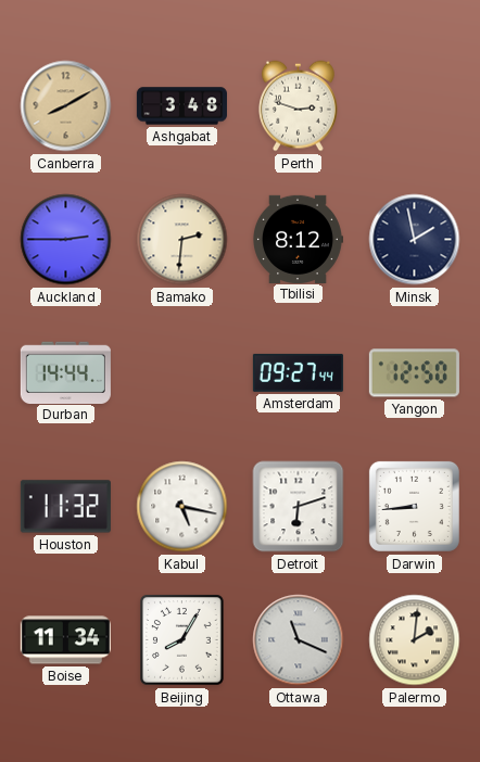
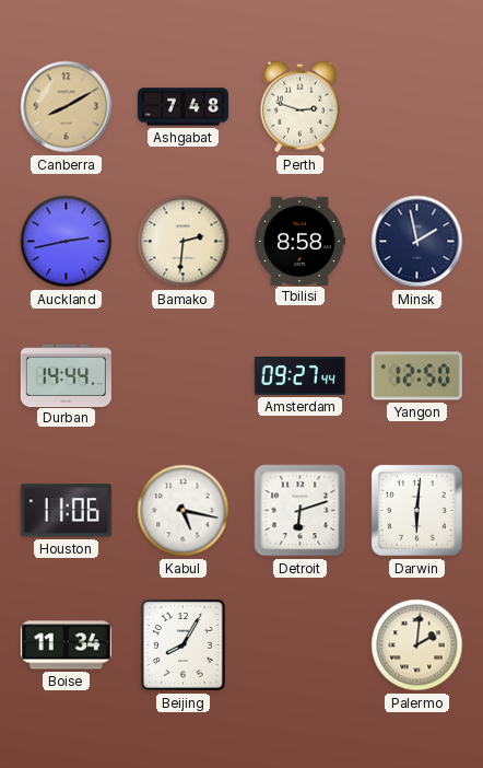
Ashgabat: 3:48 -> 7:48
Auckland: 2:45 -> 2:43
Tbilisi: 8:12 -> 8:58
Houston: 11:32 -> 11:06
Darwin: 8:44 -> 6:01
Ottawa: 11:19 -> none
